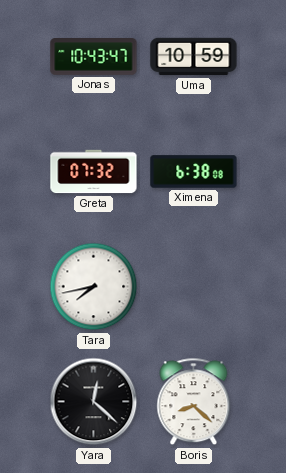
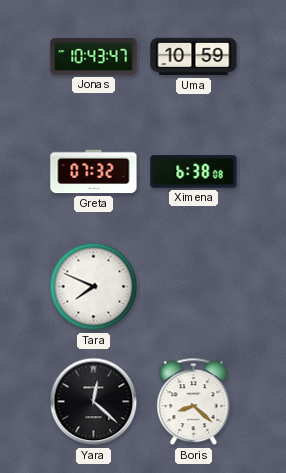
Tara: 7:43 -> 7:49
